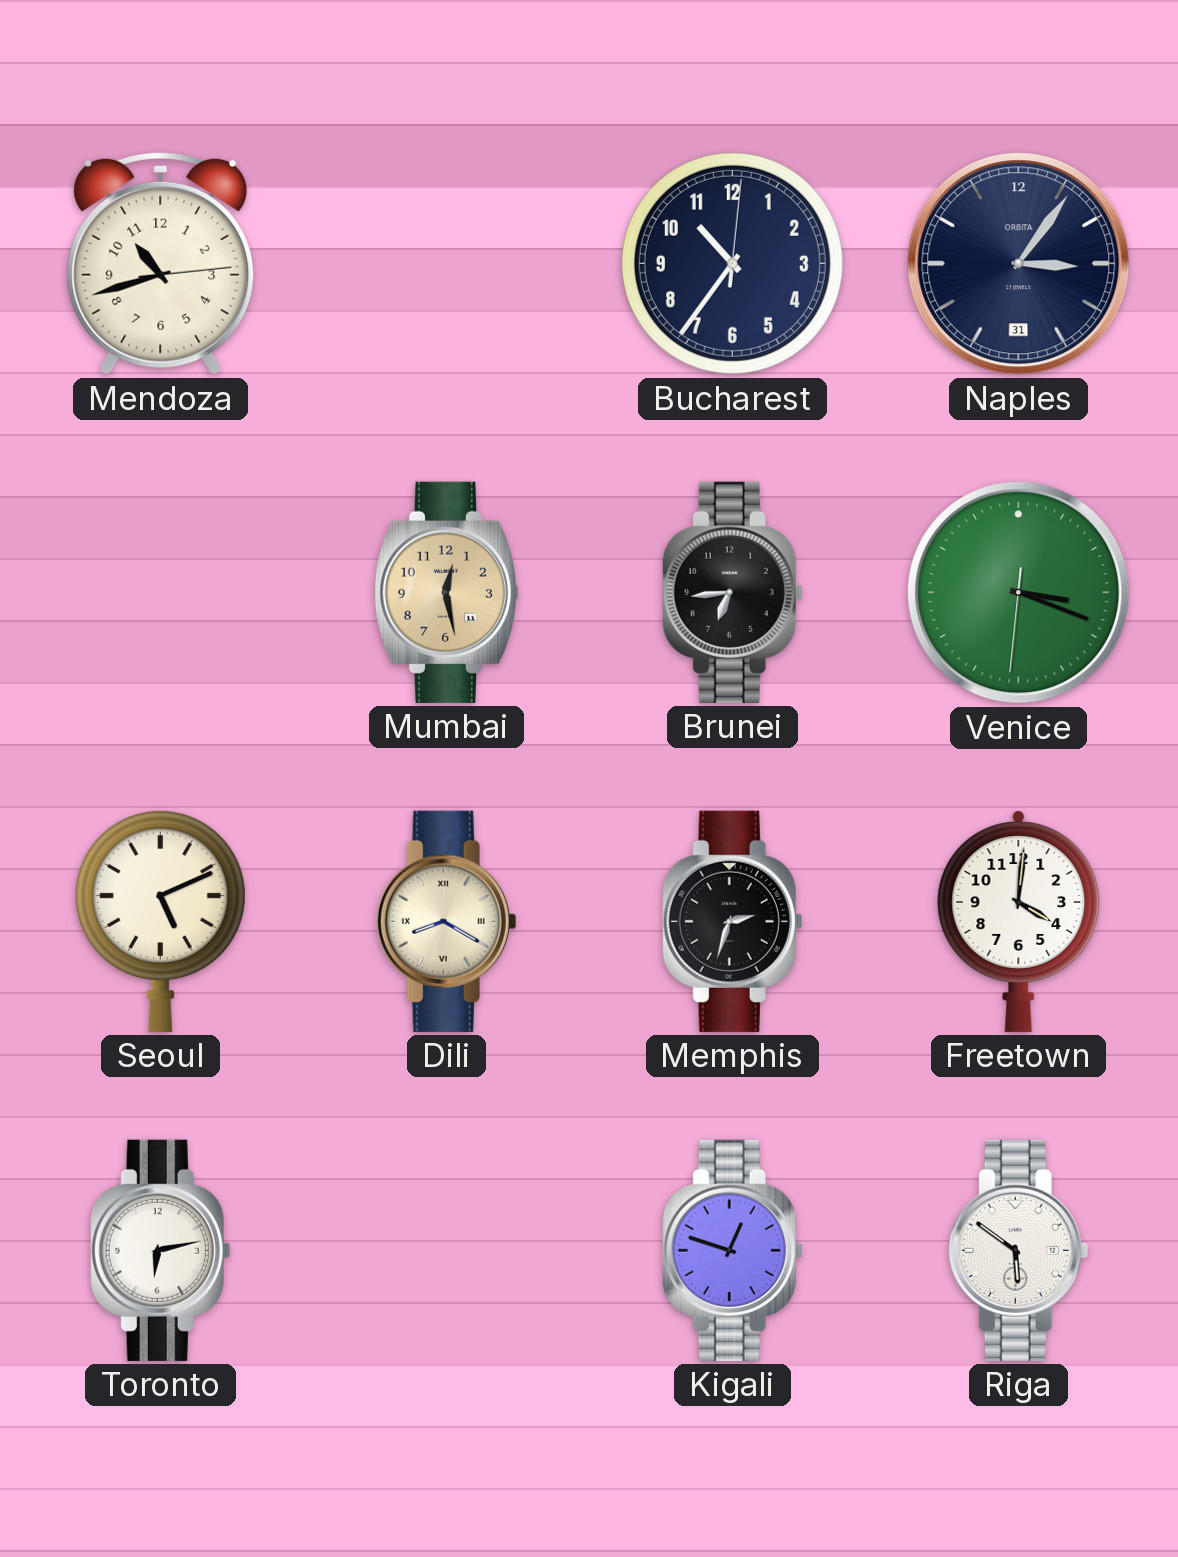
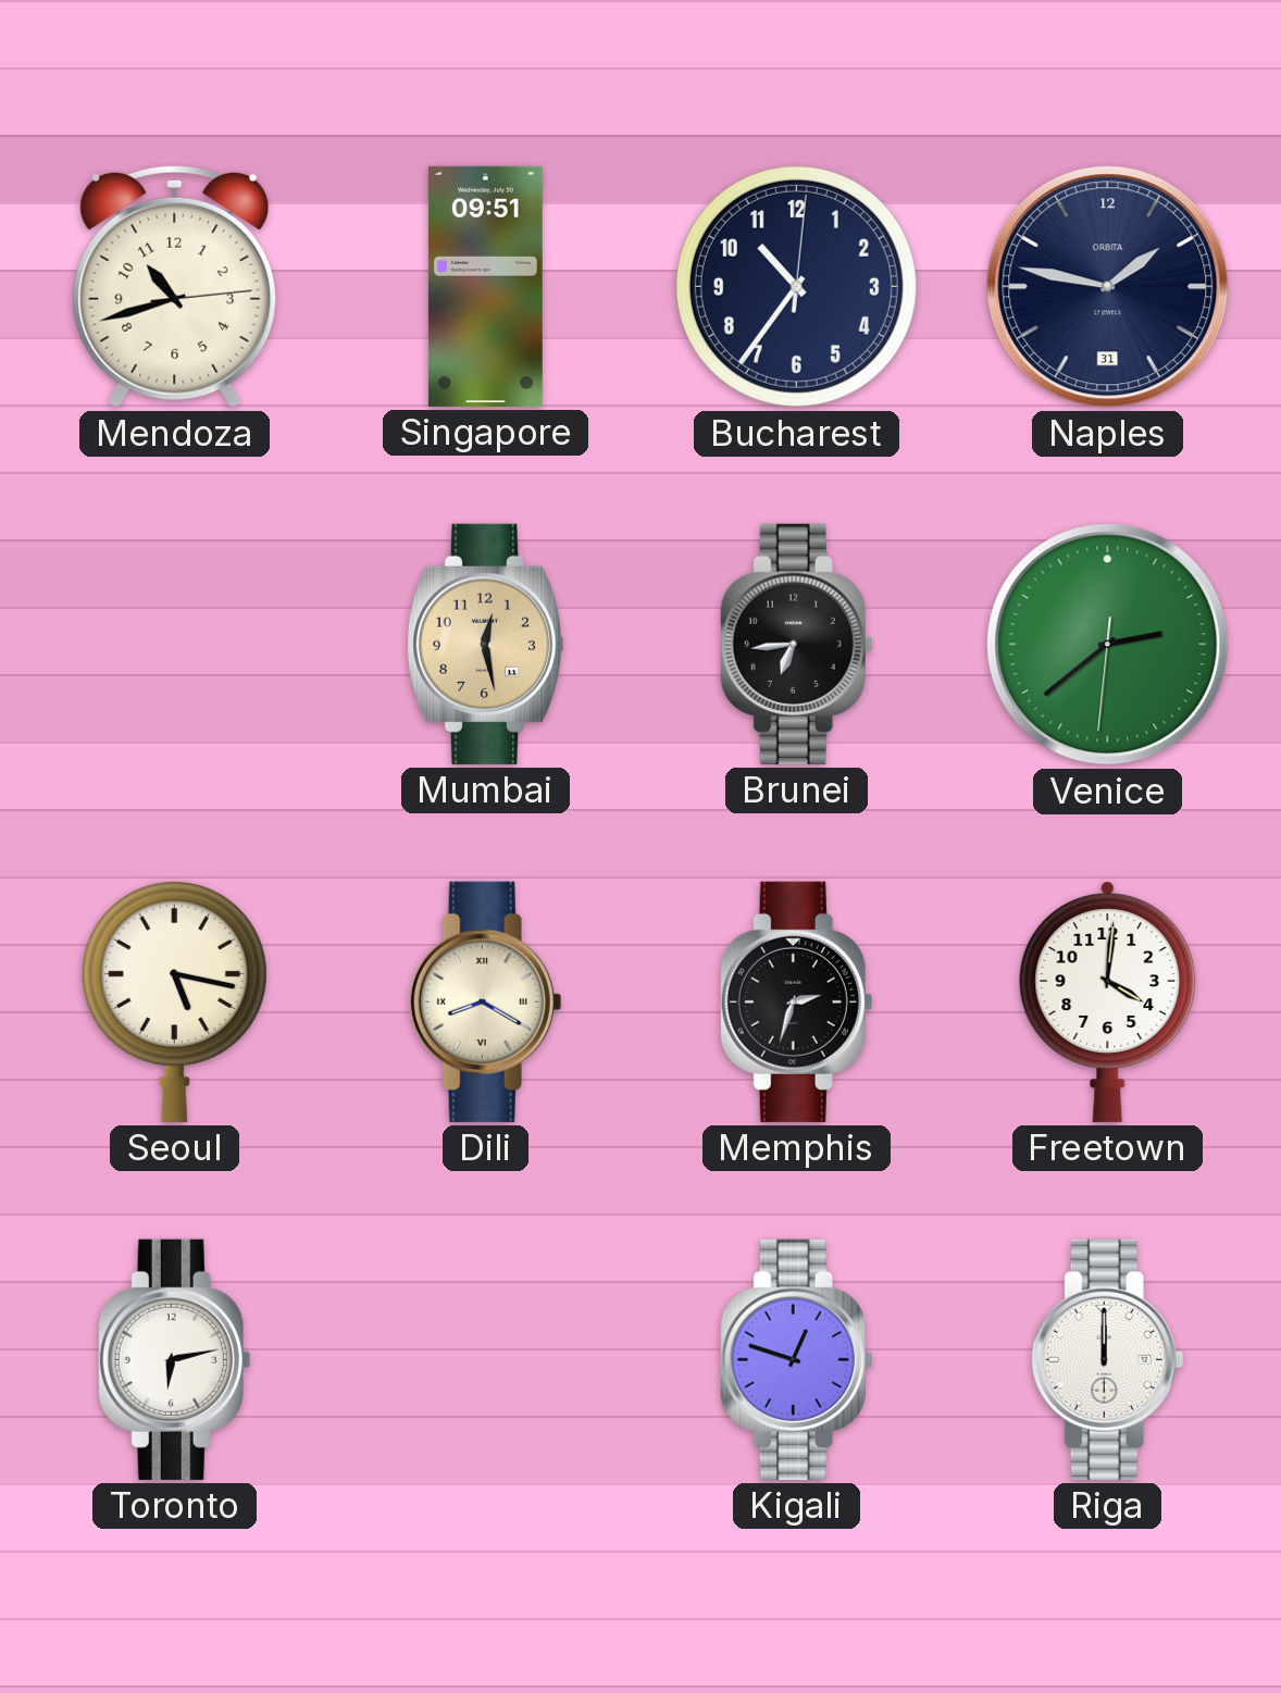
Singapore: none -> 09:51
Naples: 3:06 -> 1:47
Venice: 3:18 -> 2:38
Seoul: 5:11 -> 5:17
Riga: 5:51 -> 12:00
